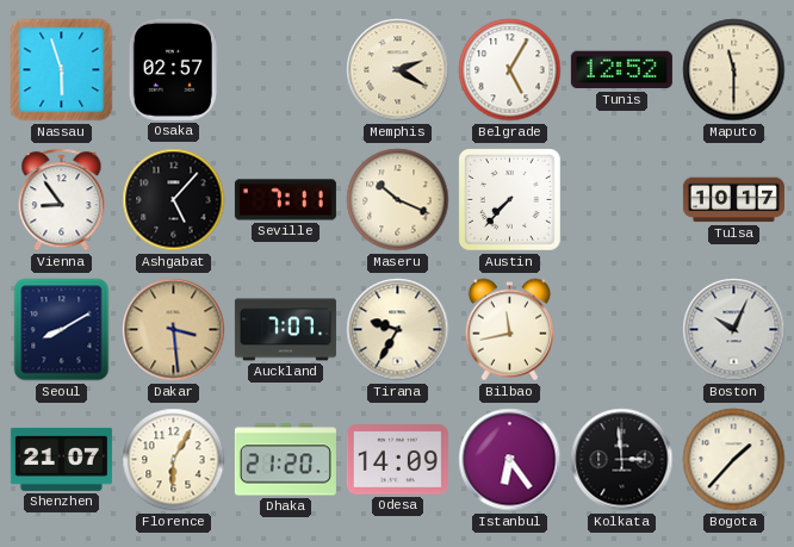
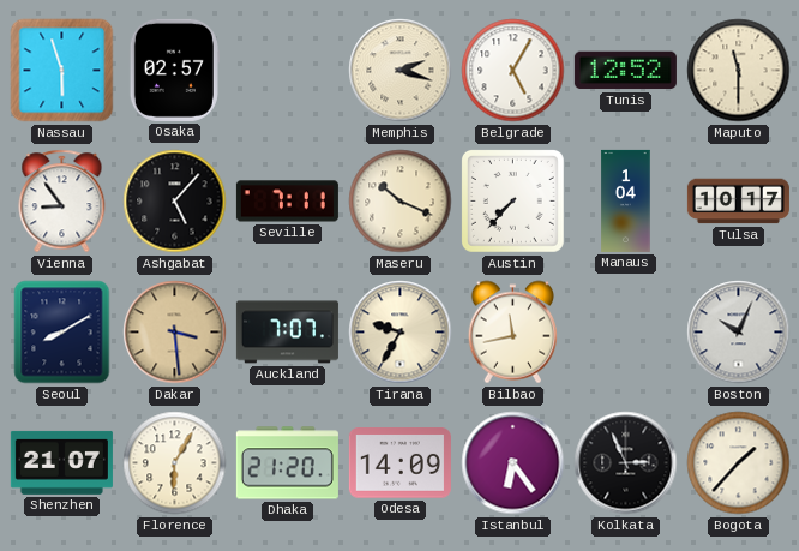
Memphis: 2:20 -> 2:18
Manaus: none -> 1:04
Kolkata: 2:59 -> 2:56
